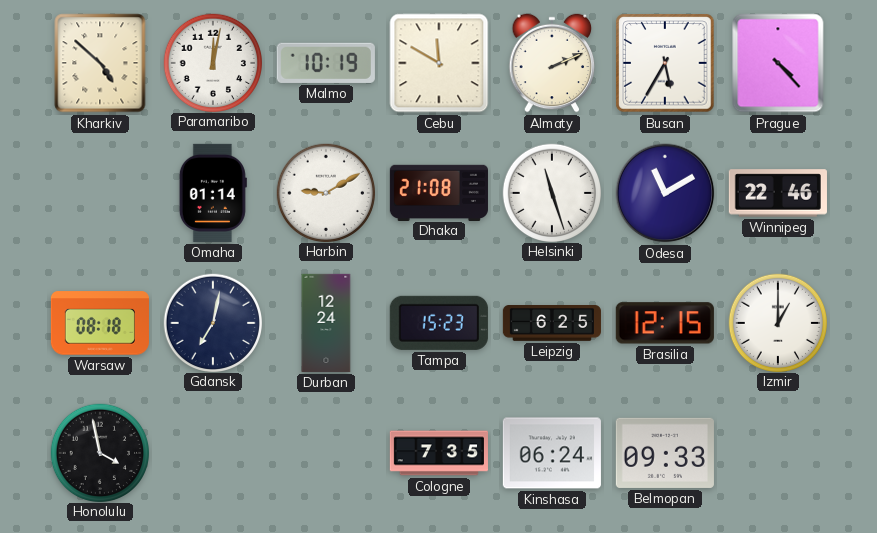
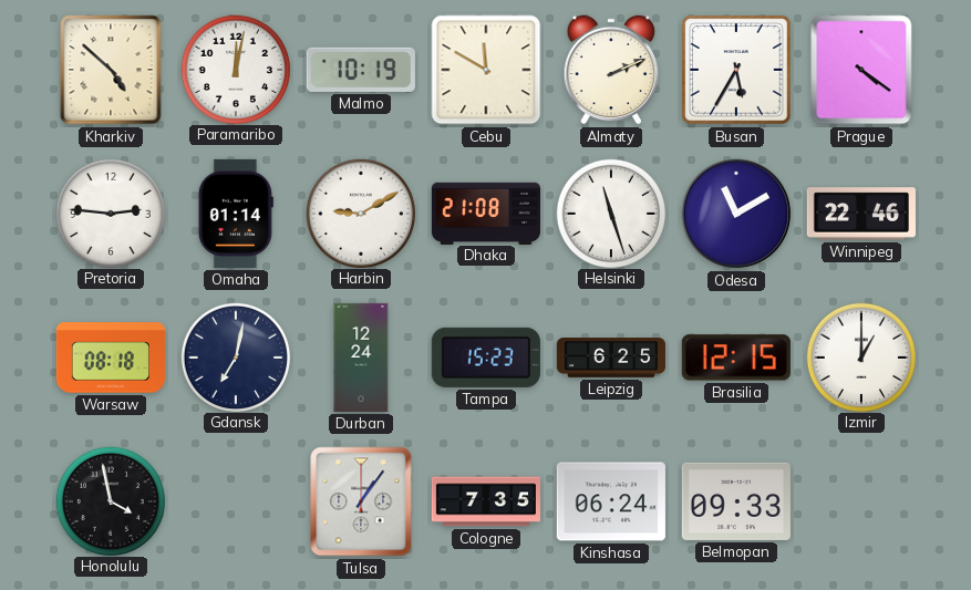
Prague: 4:23 -> 4:21
Pretoria: none -> 2:46
Tulsa: none -> 1:06
